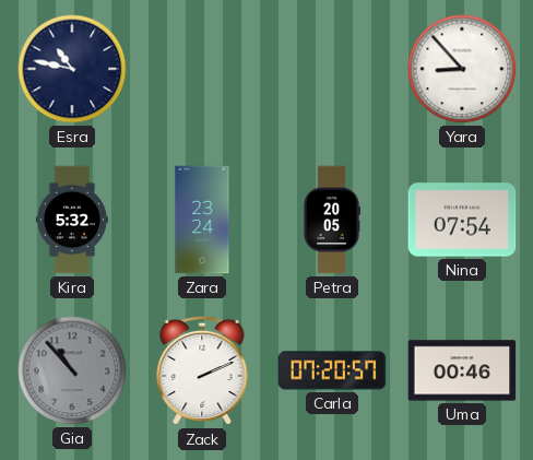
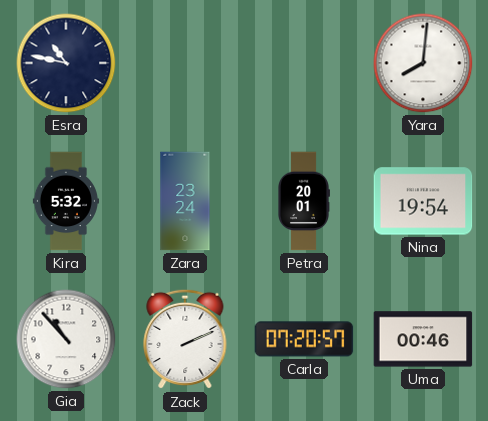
Yara: 8:53 -> 8:01
Petra: 20:05 -> 20:01
Nina: 07:54 -> 19:54
Gia dial: grey -> white
